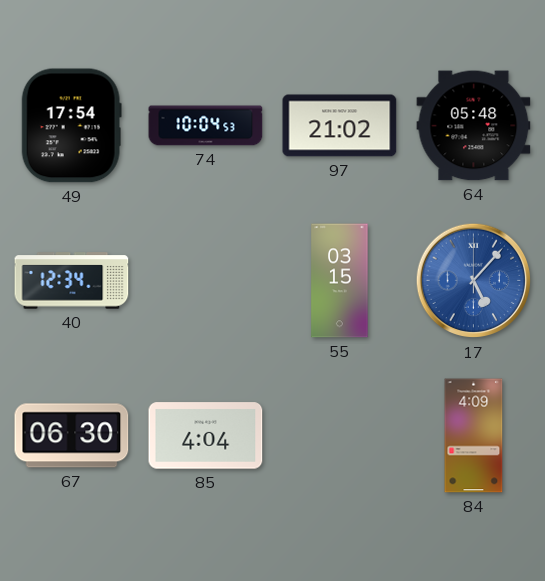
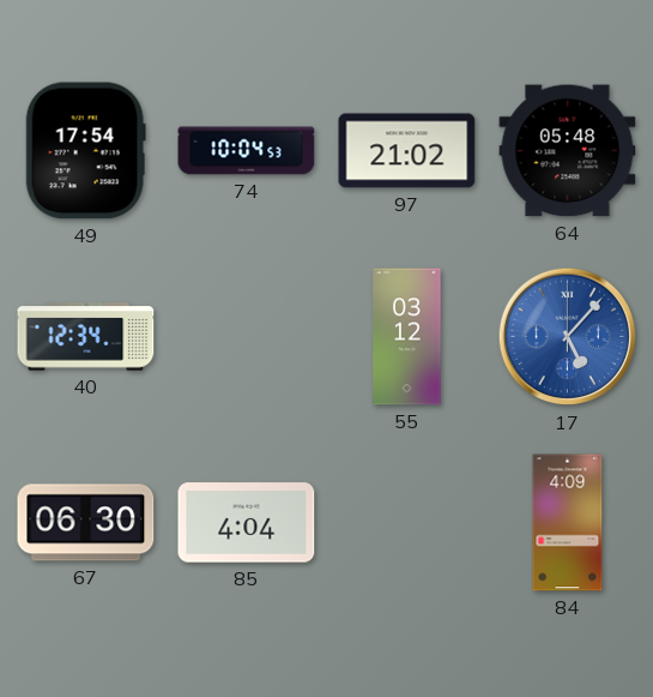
55: 03:15 -> 03:12
